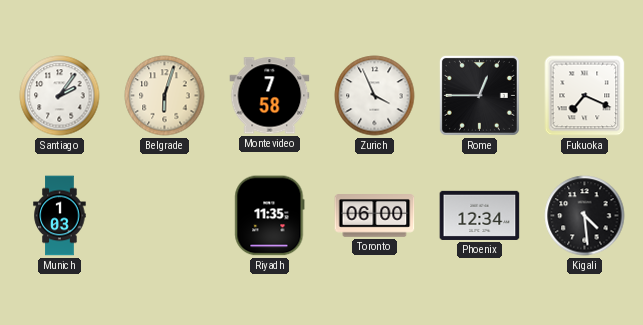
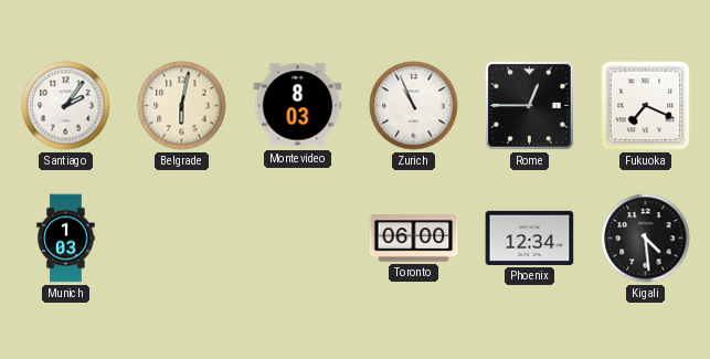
Belgrade: 6:03 -> 6:02
Montevideo: 7:58 -> 8:03
Zurich: 3:56 -> 10:56
Riyadh: 11:35 -> none
